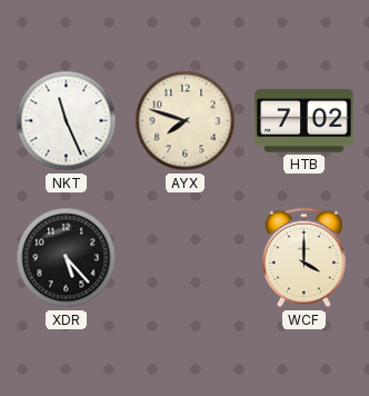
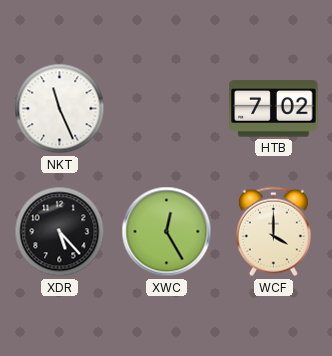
AYX: 7:48 -> none
XWC: none -> 12:25
